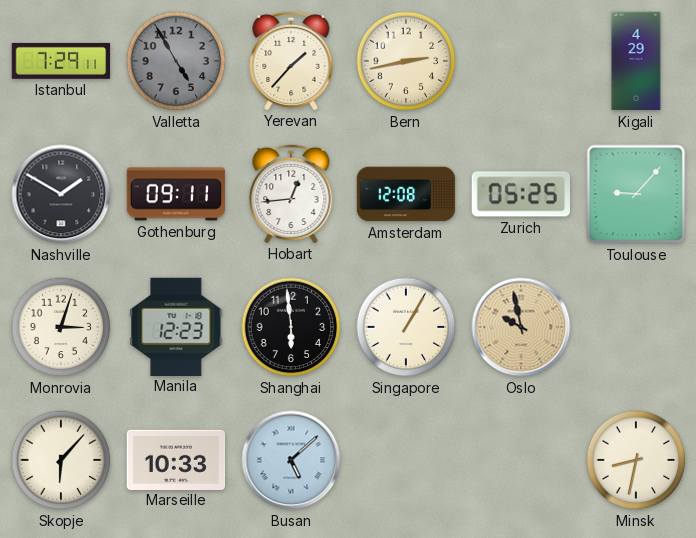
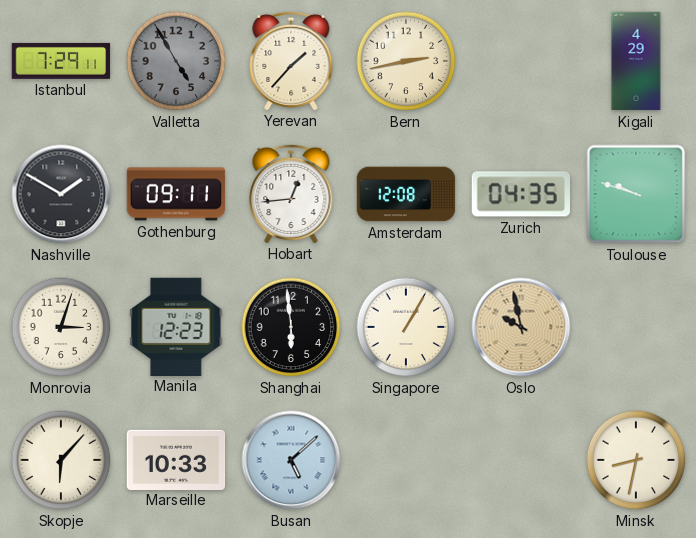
Zurich: 05:25 -> 04:35
Toulouse: 9:07 -> 9:48
